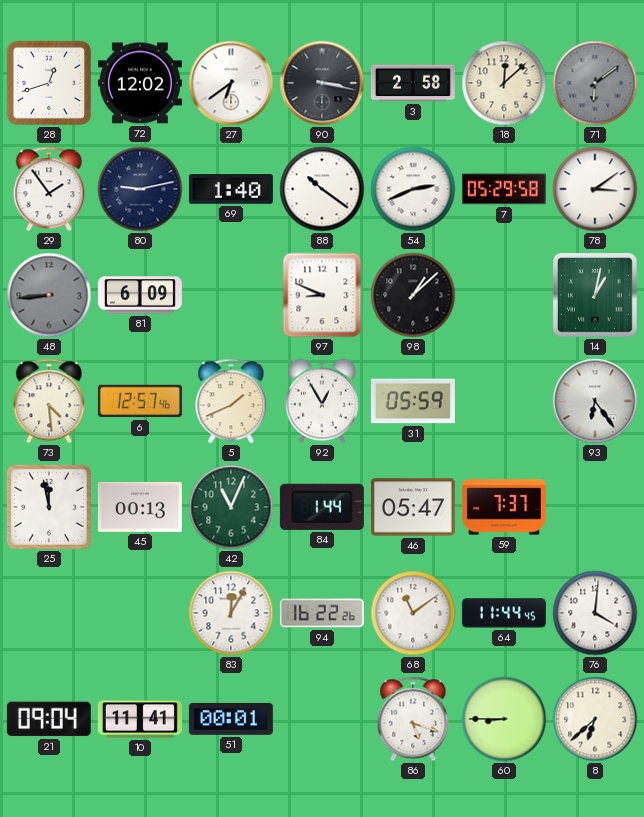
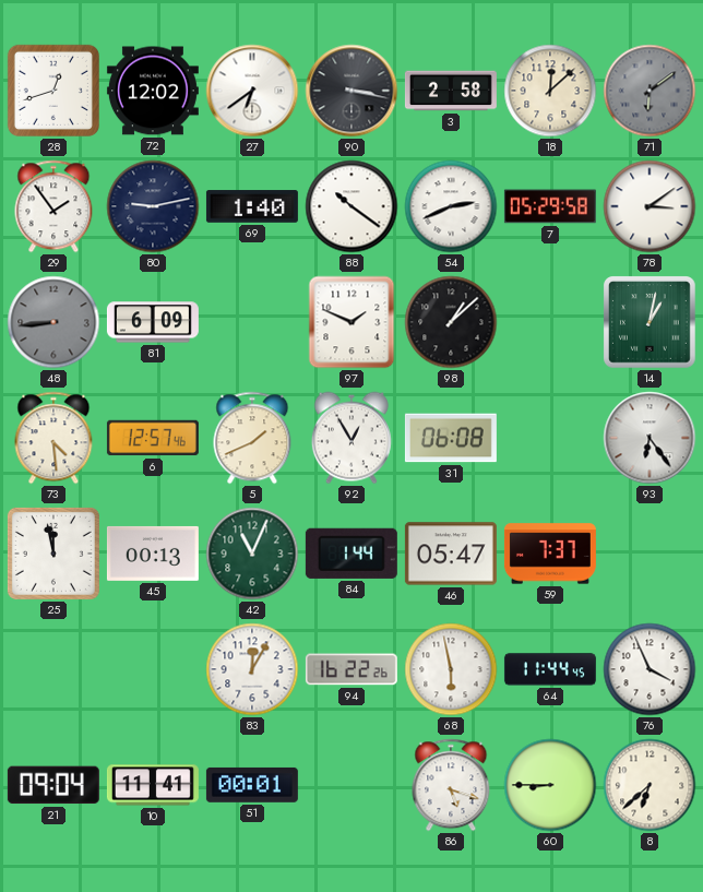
97: 8:49 -> 1:49
31: 05:59 -> 06:08
68: 11:09 -> 5:58
76: 4:01 -> 3:56
